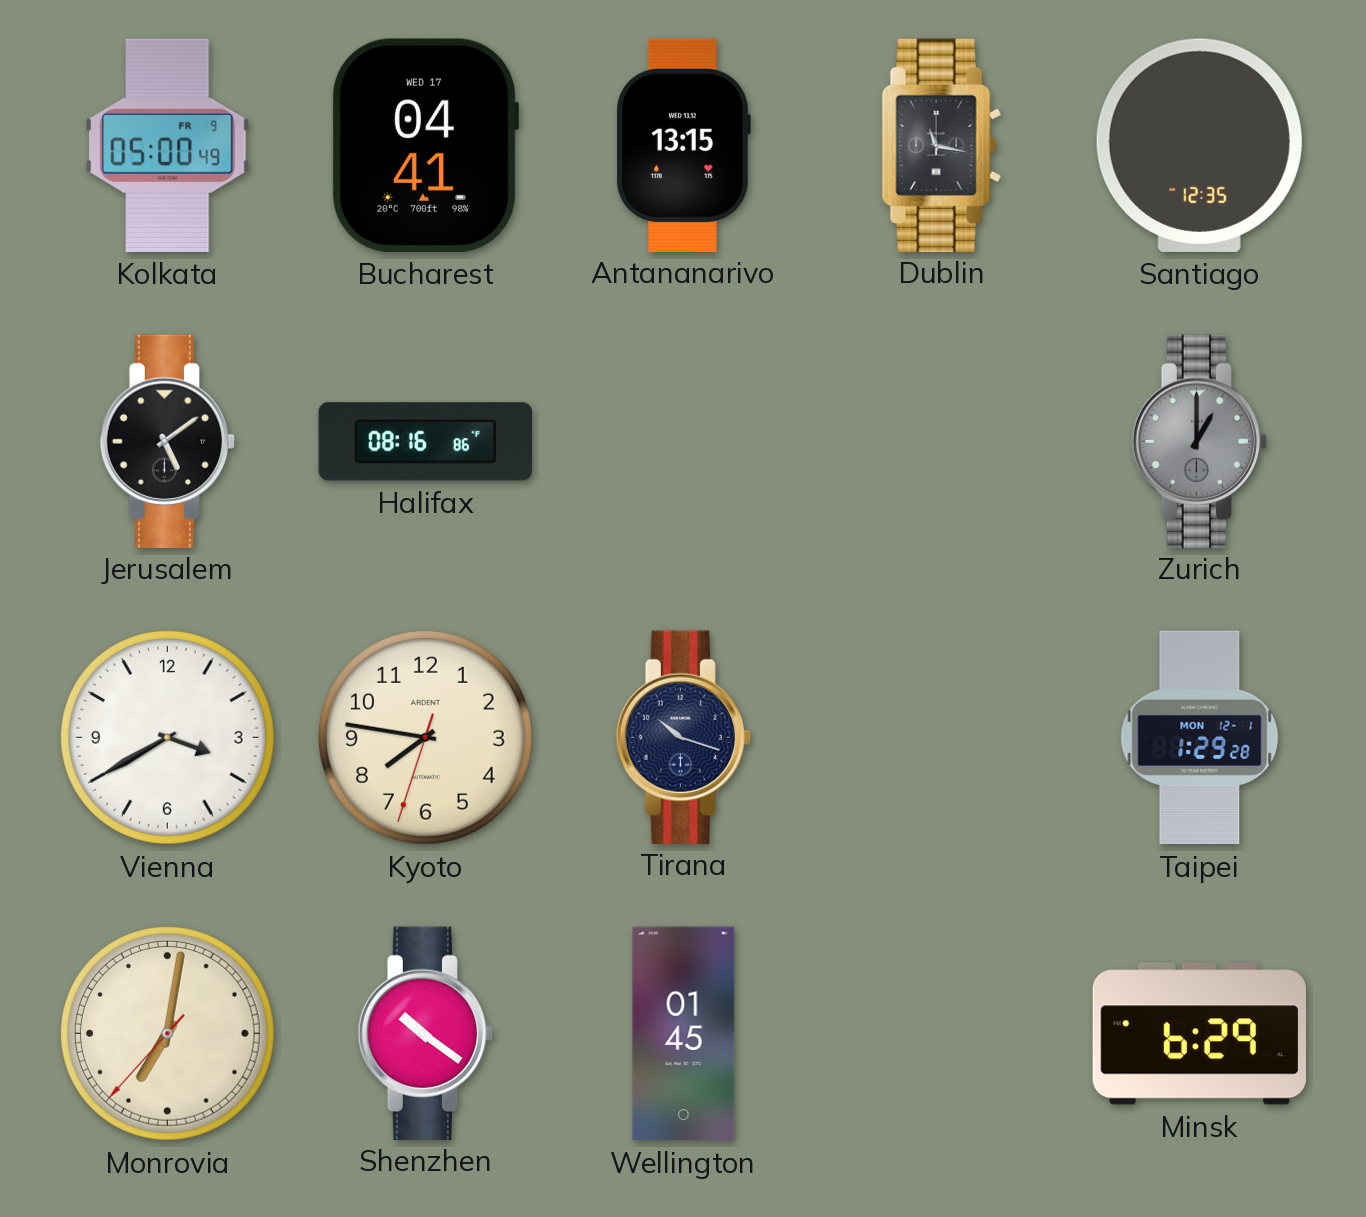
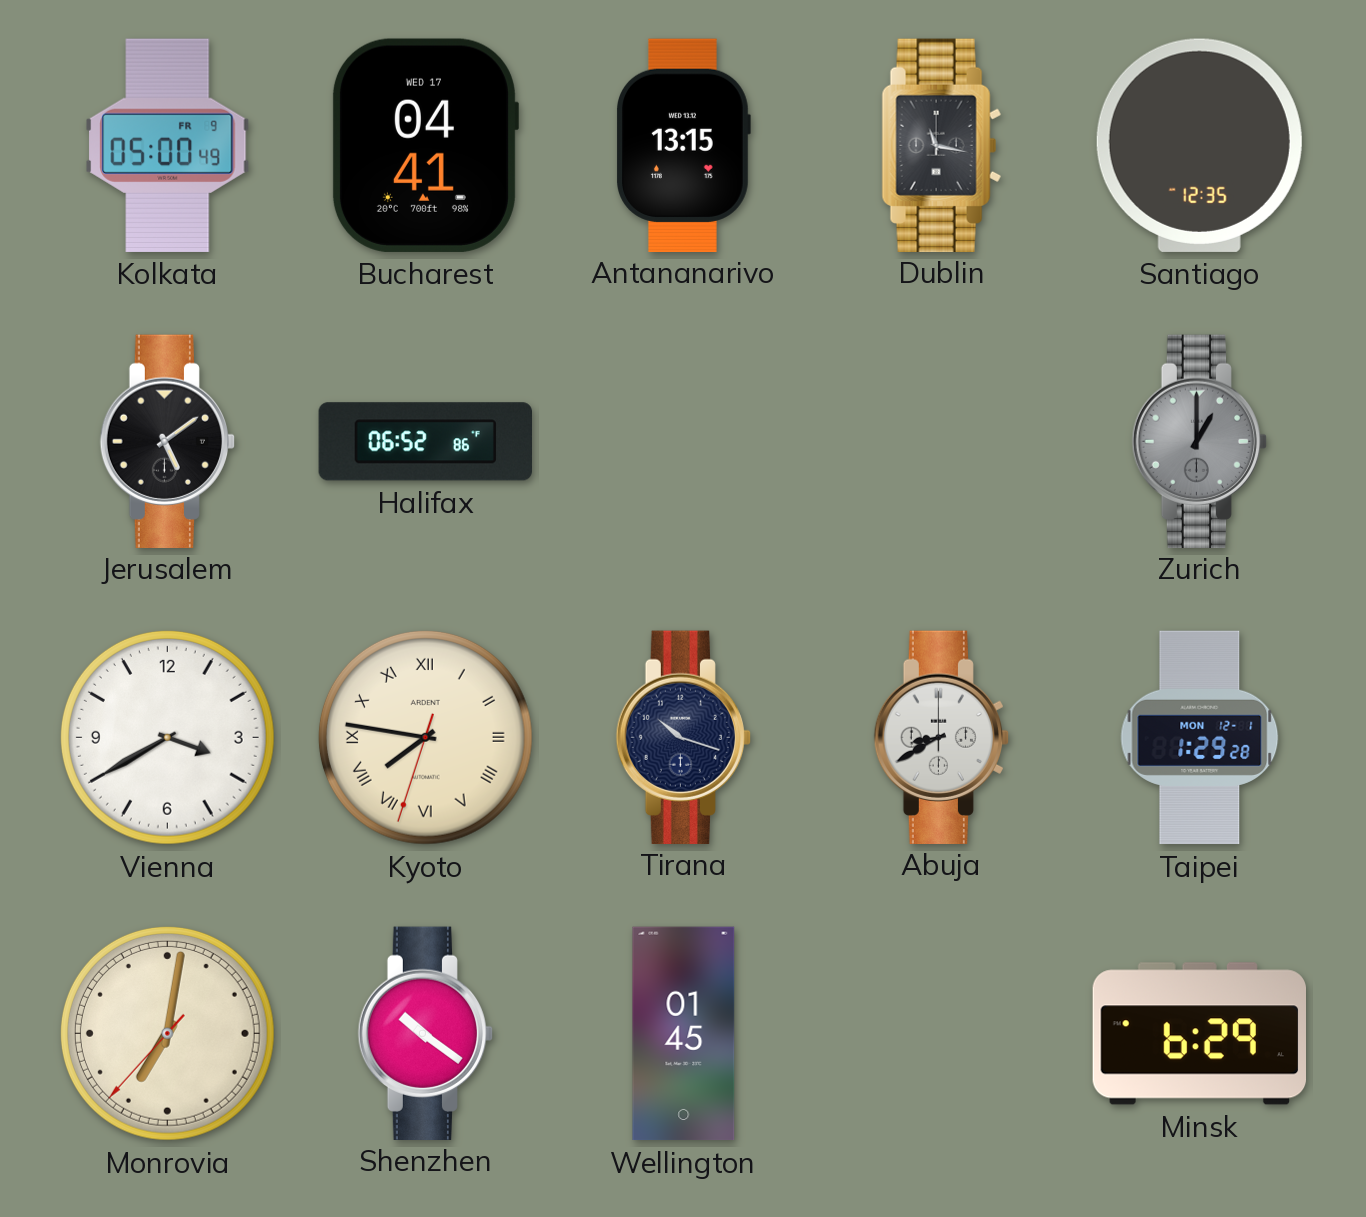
Halifax: 08:16 -> 06:52
Kyoto numerals: Arabic -> Roman
Abuja: none -> 8:40
